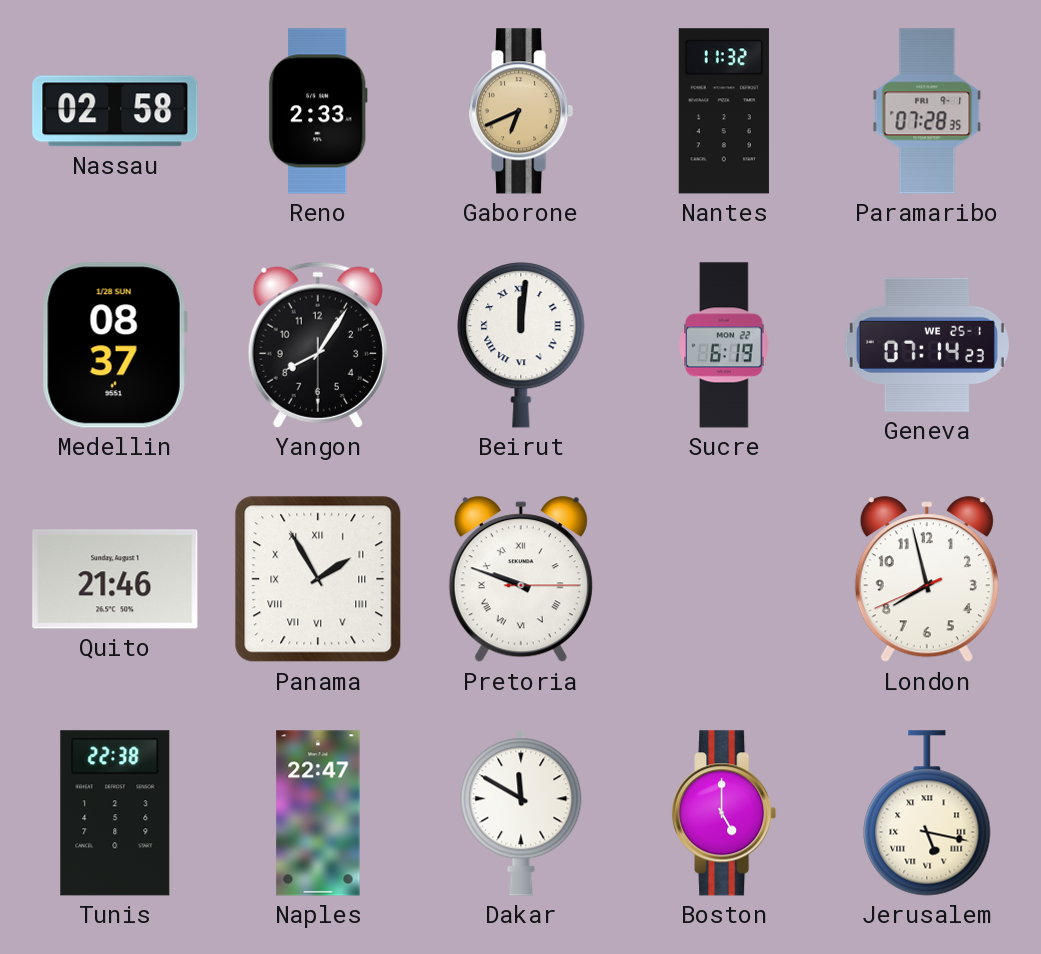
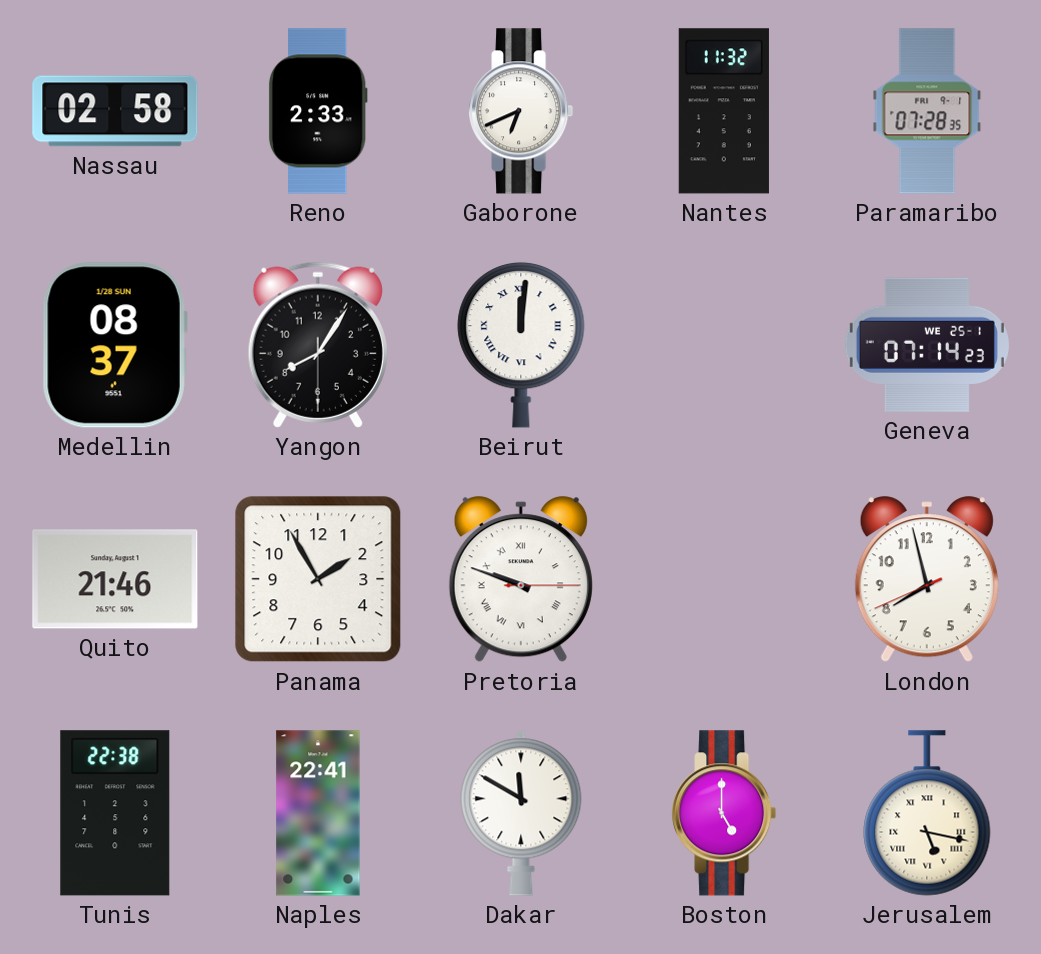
Gaborone dial: champagne -> white
Sucre: 6:19 -> none
Panama numerals: Roman -> Arabic
Naples: 22:47 -> 22:41
